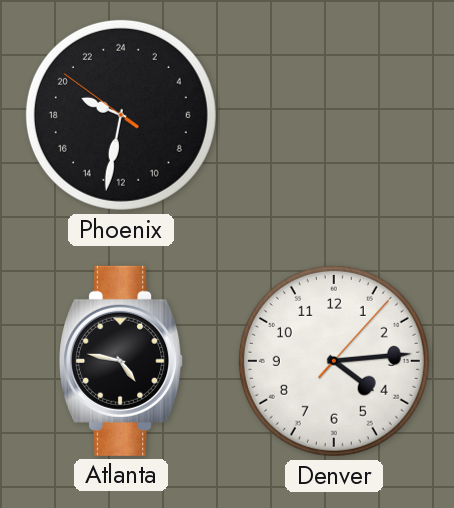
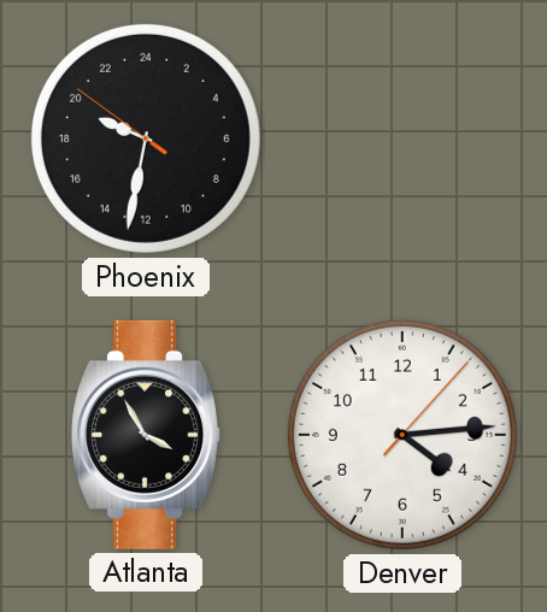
Atlanta: 4:47 -> 3:55
